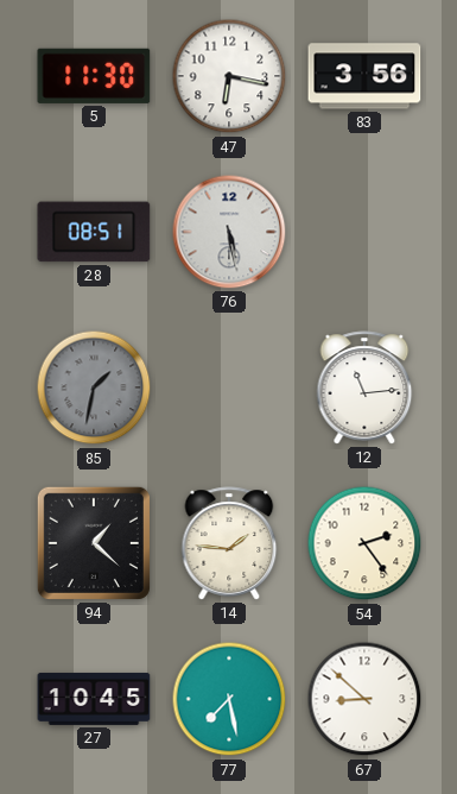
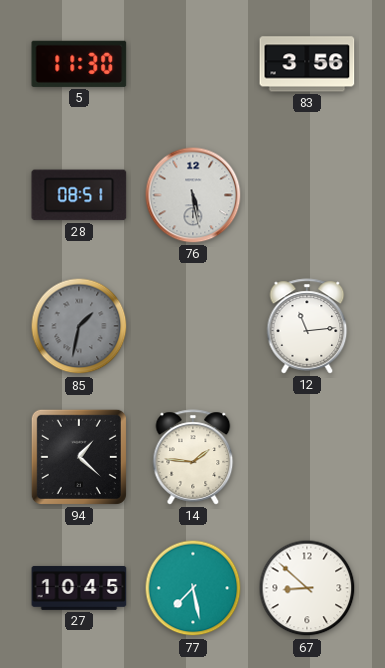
47: 6:17 -> none
54: 2:24 -> none
